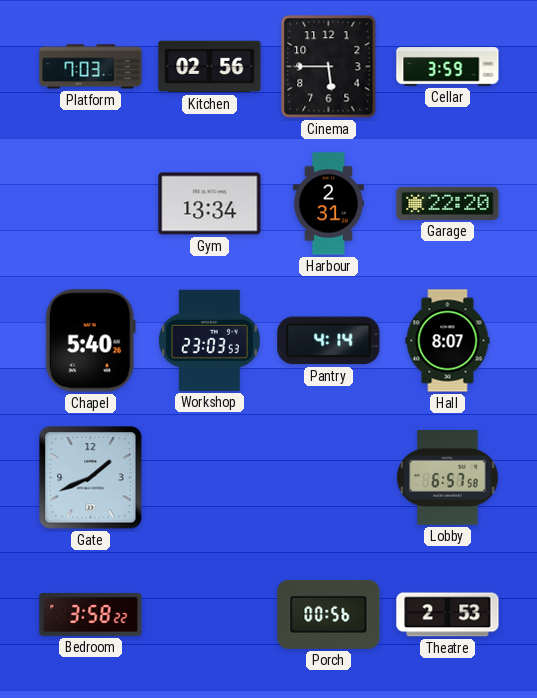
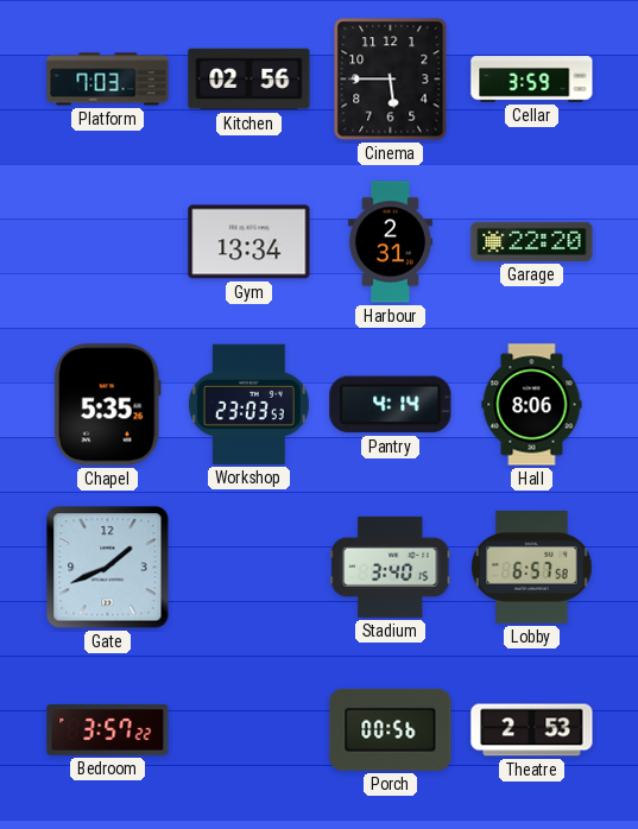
Chapel: 5:40 -> 5:35
Hall: 8:07 -> 8:06
Stadium: none -> 3:40
Bedroom: 3:58 -> 3:57
